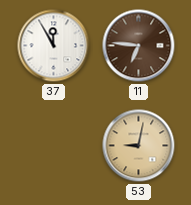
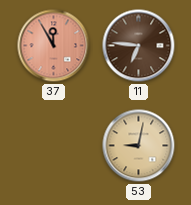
37 dial: white -> salmon
